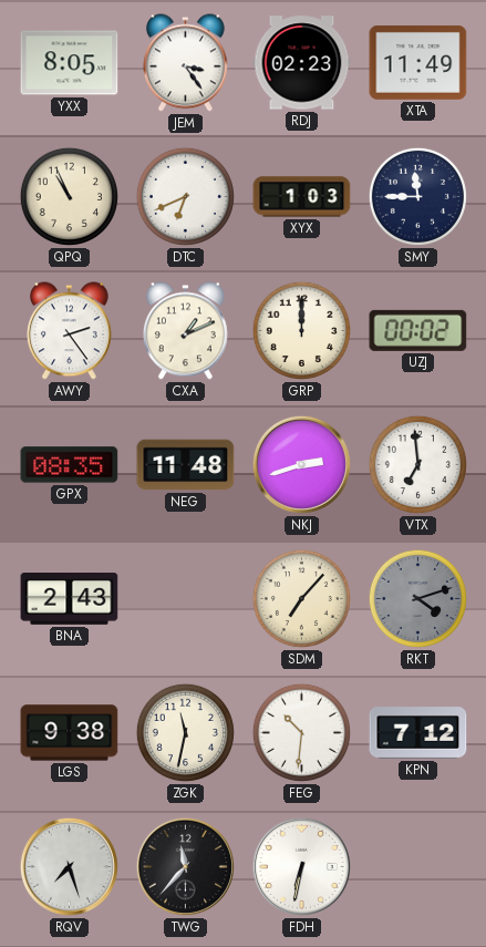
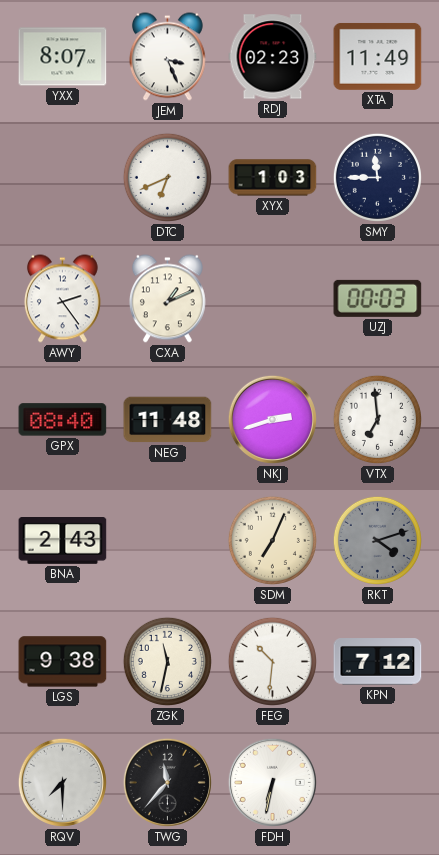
YXX: 8:05 -> 8:07
JEM: 3:24 -> 3:26
QPQ: 10:56 -> none
GRP: 12:00 -> none
UZJ: 00:02 -> 00:03
GPX: 08:35 -> 08:40
SDM: 7:07 -> 7:04
RQV: 7:27 -> 7:30
